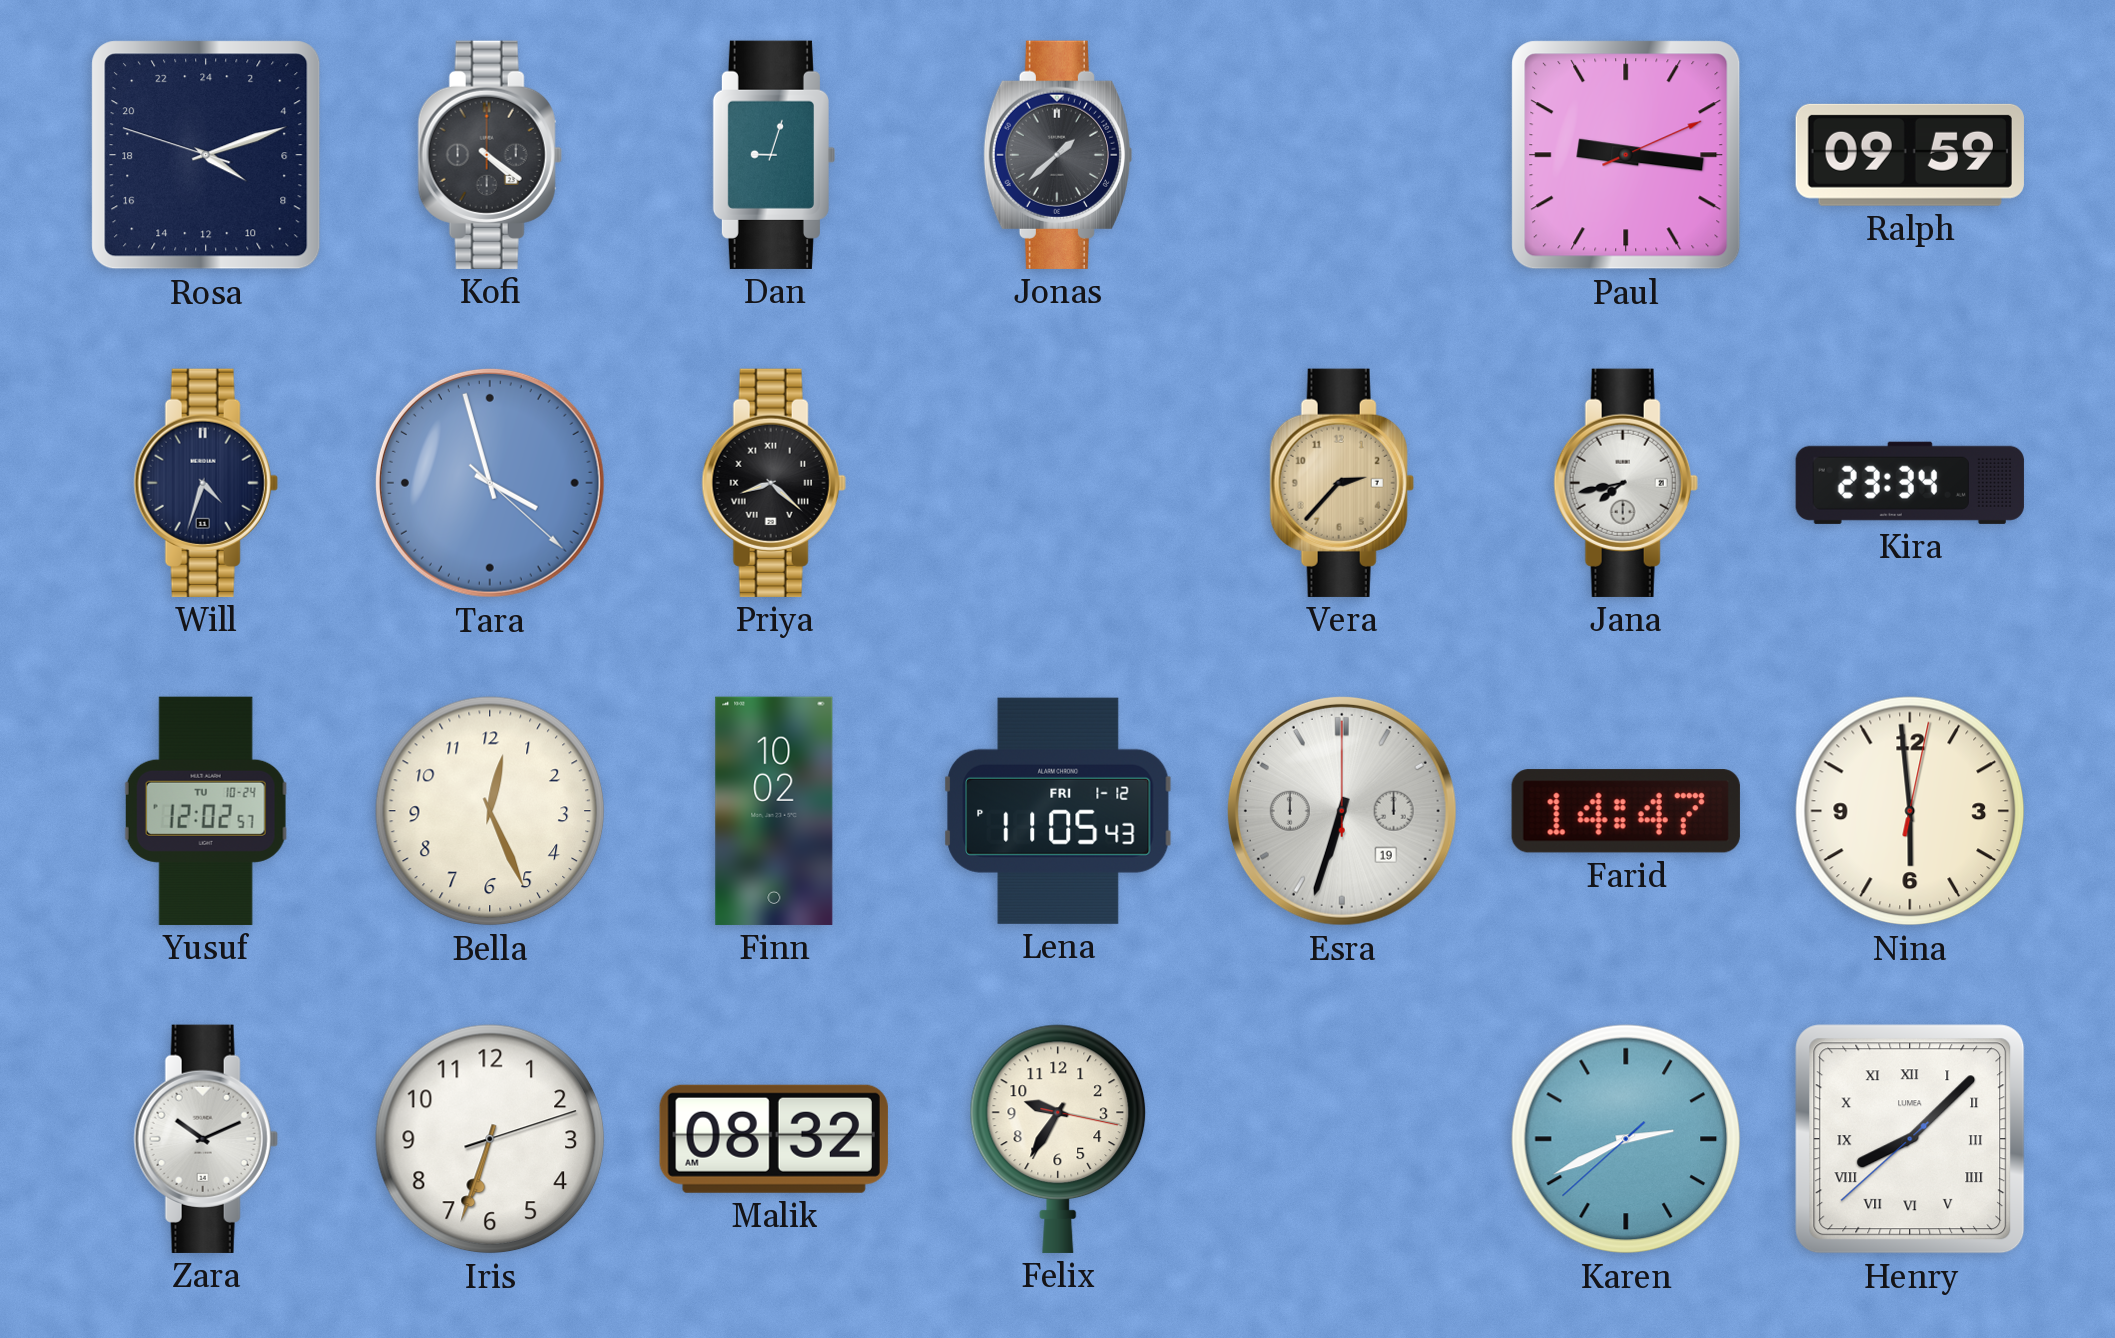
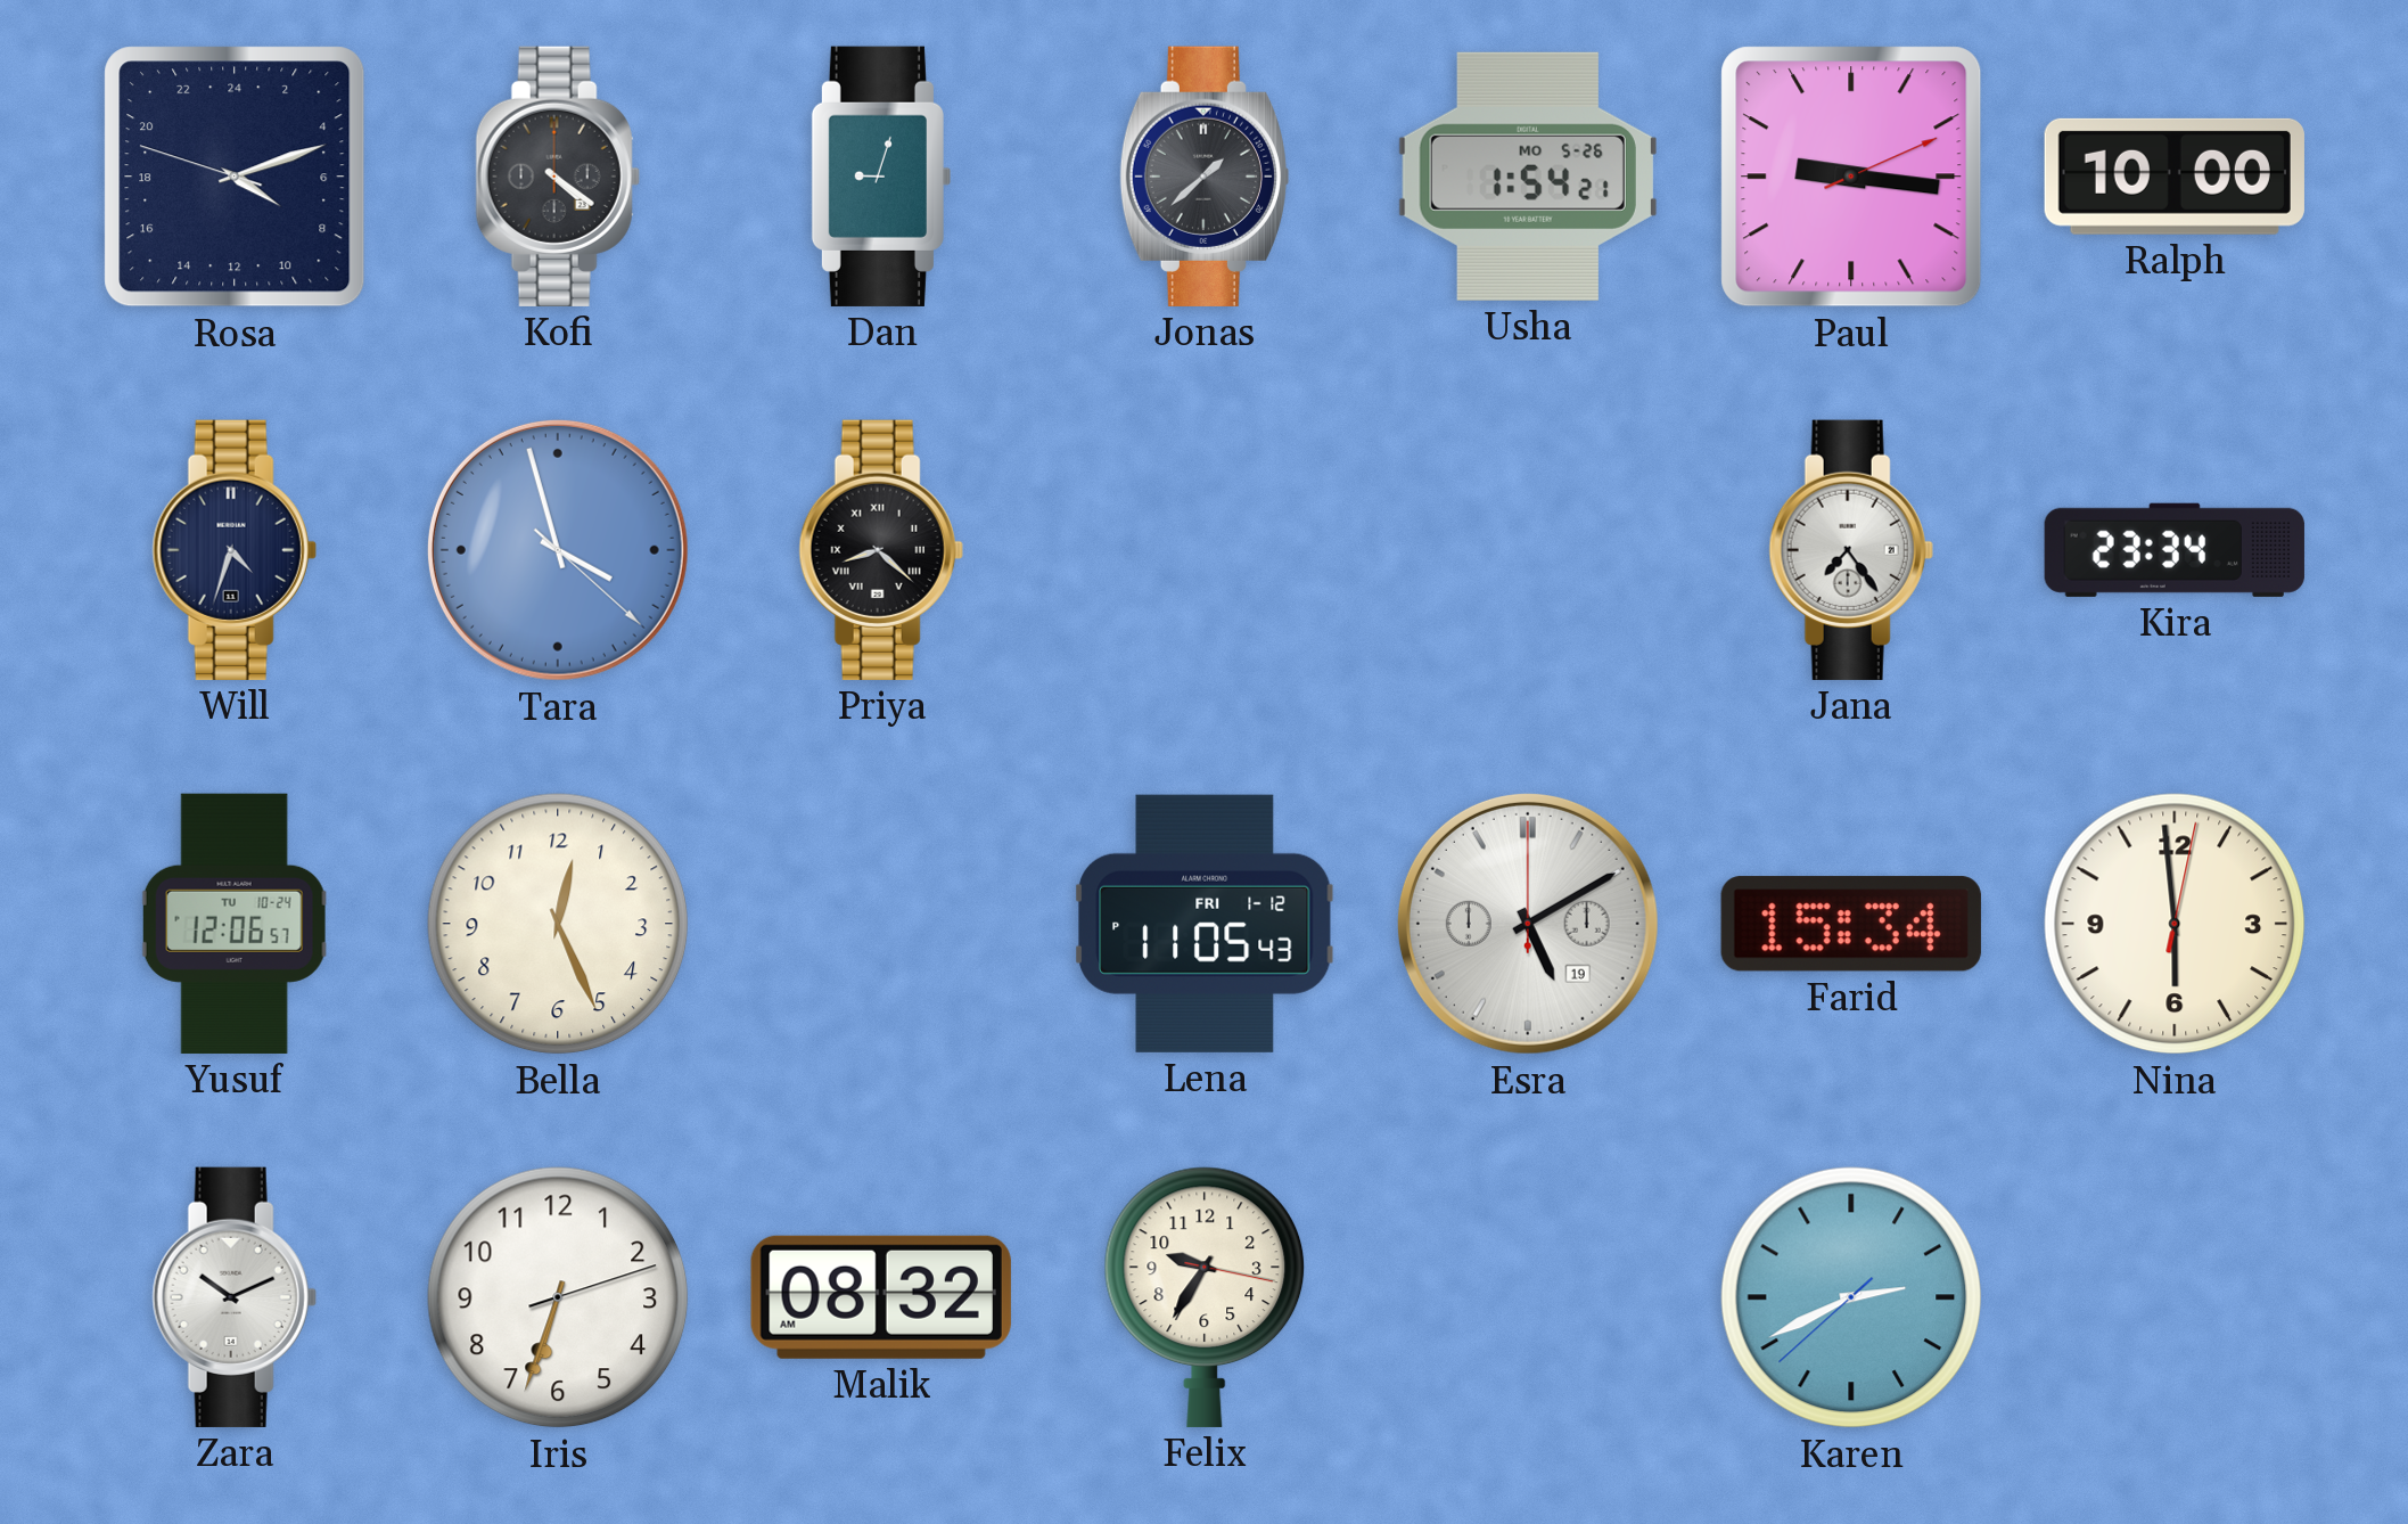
Usha: none -> 1:54
Ralph: 09:59 -> 10:00
Vera: 2:37 -> none
Jana: 7:43 -> 7:24
Yusuf: 12:02 -> 12:06
Finn: 10:02 -> none
Esra: 6:33 -> 5:10
Farid: 14:47 -> 15:34
Henry: 8:07 -> none
